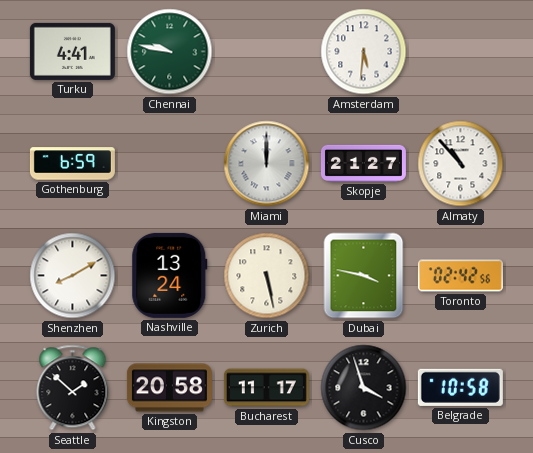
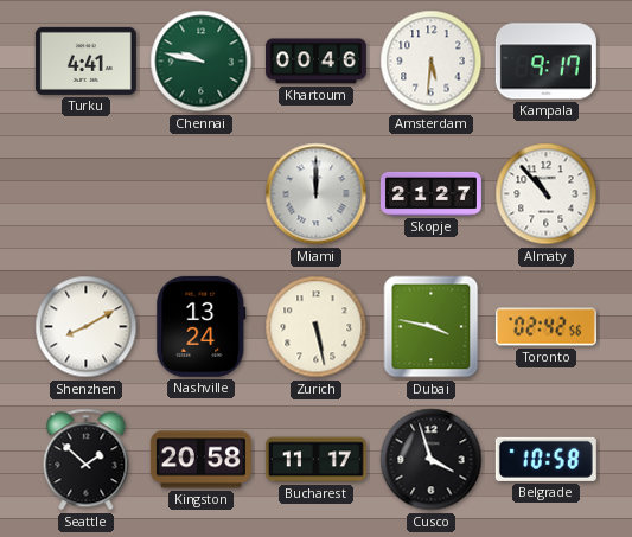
Khartoum: none -> 00:46
Kampala: none -> 9:17
Gothenburg: 6:59 -> none
